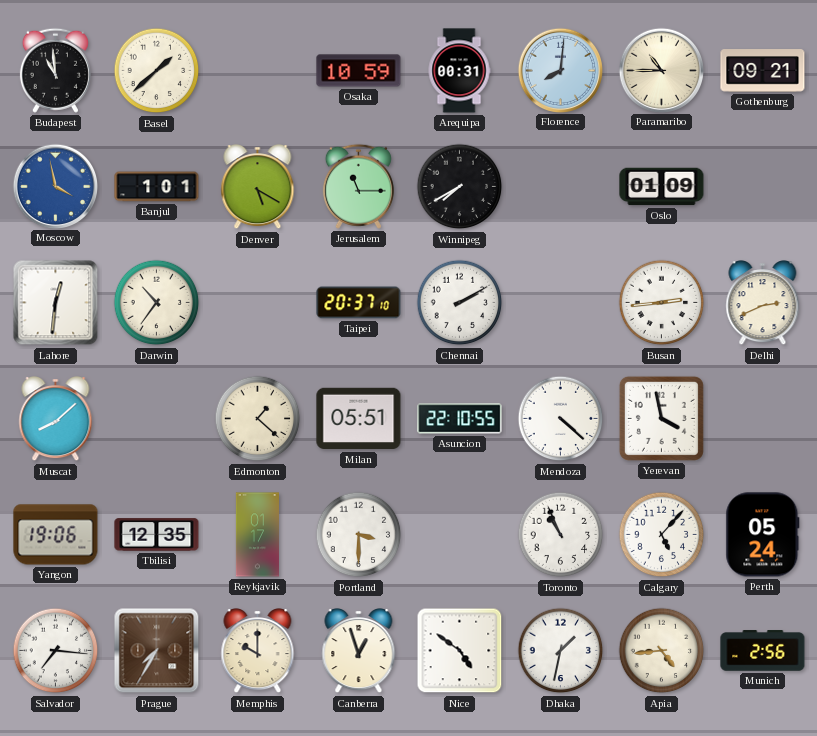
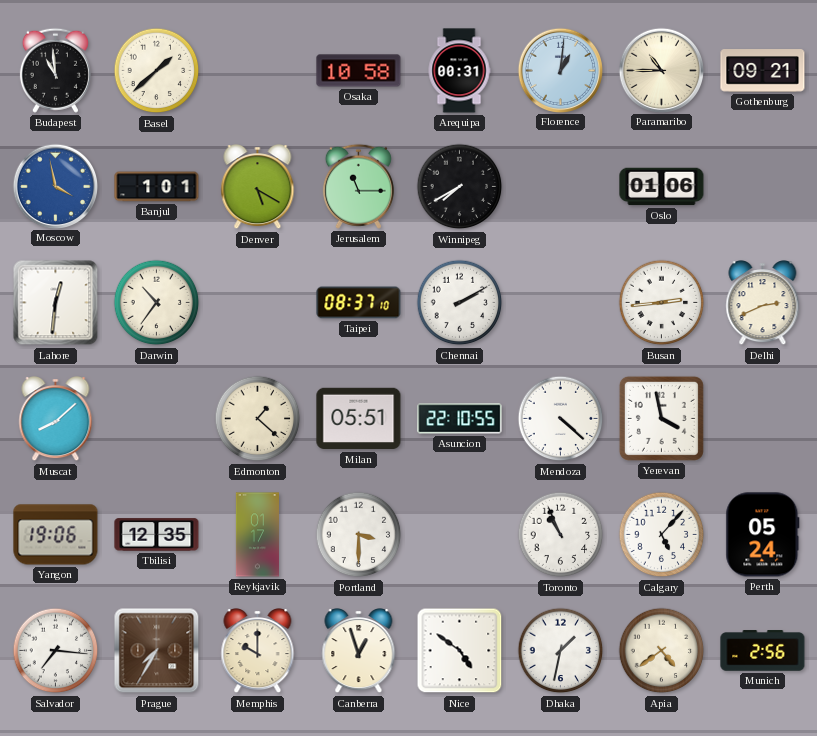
Osaka: 10:59 -> 10:58
Florence: 8:01 -> 1:01
Oslo: 01:09 -> 01:06
Taipei: 20:37 -> 08:37
Apia: 4:44 -> 4:39
